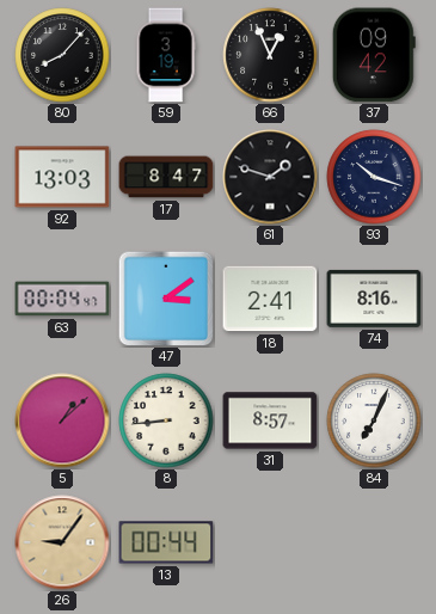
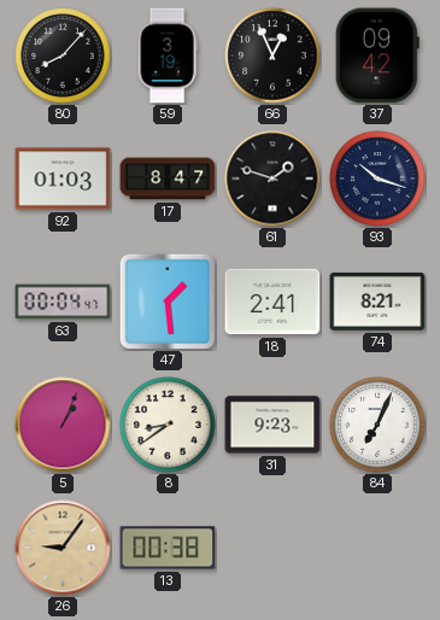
92: 13:03 -> 01:03
47: 3:09 -> 1:29
74: 8:16 -> 8:21
5: 1:08 -> 1:04
8: 8:44 -> 8:39
31: 8:57 -> 9:23
13: 00:44 -> 00:38
